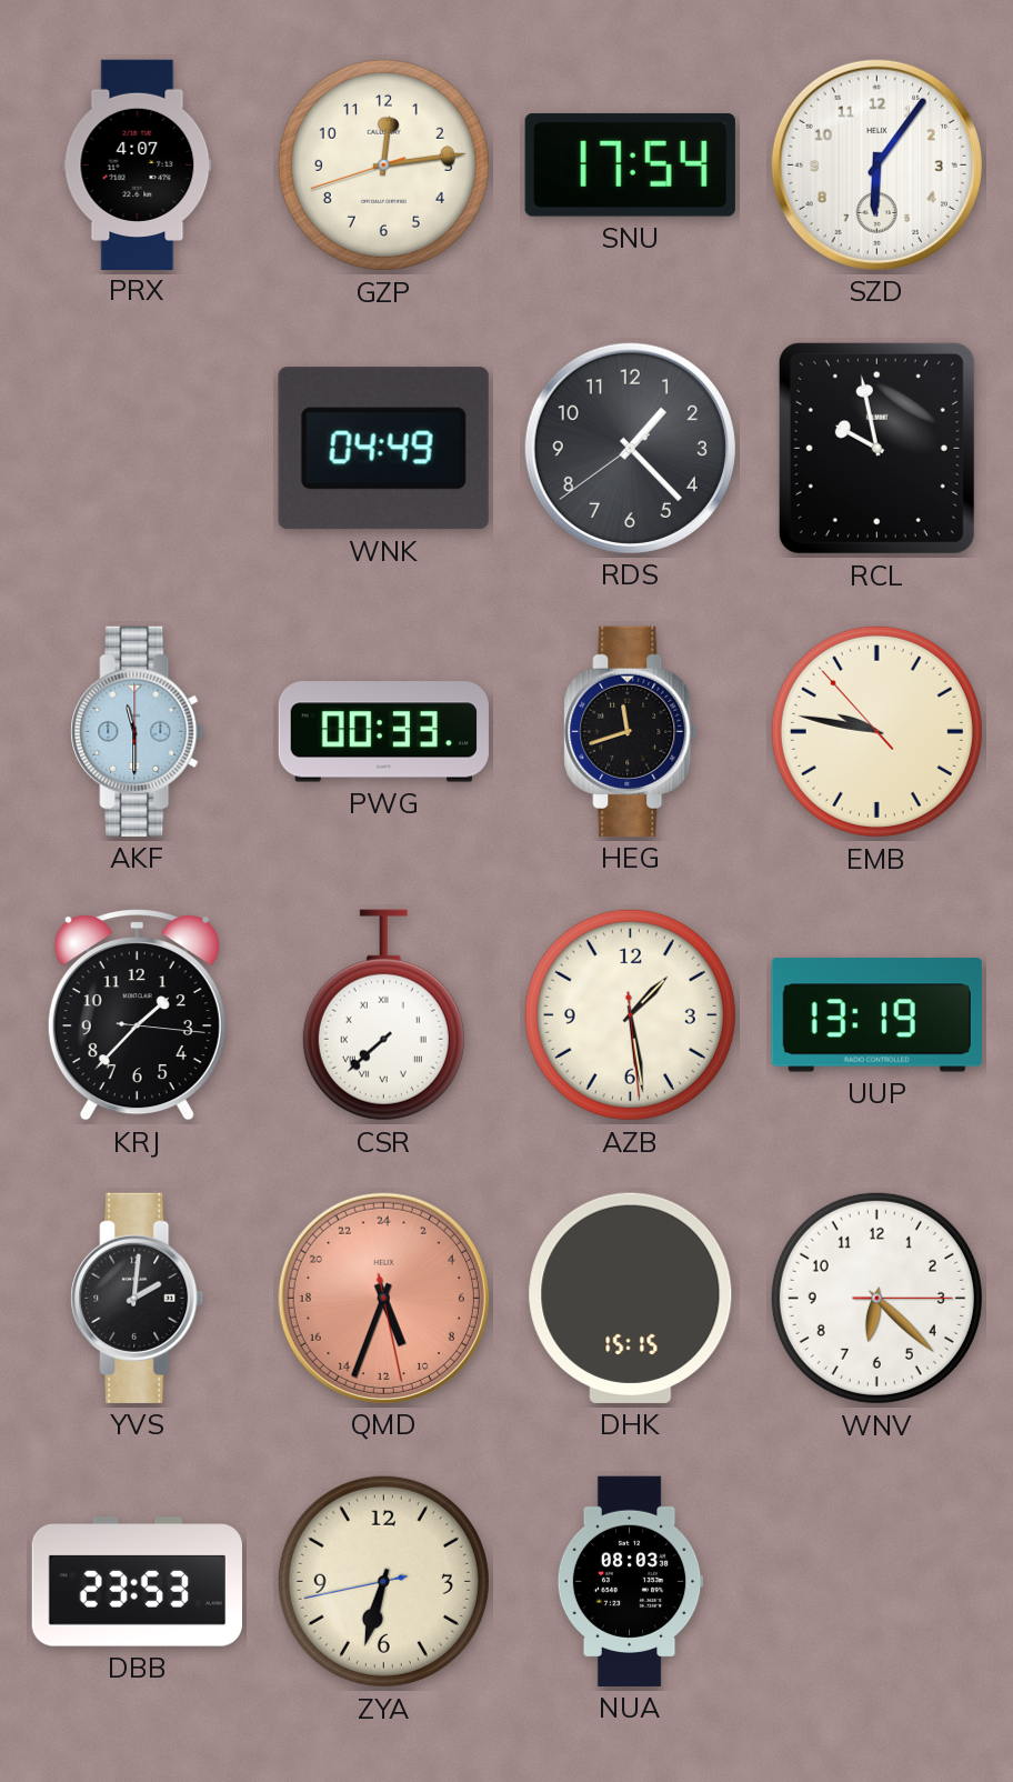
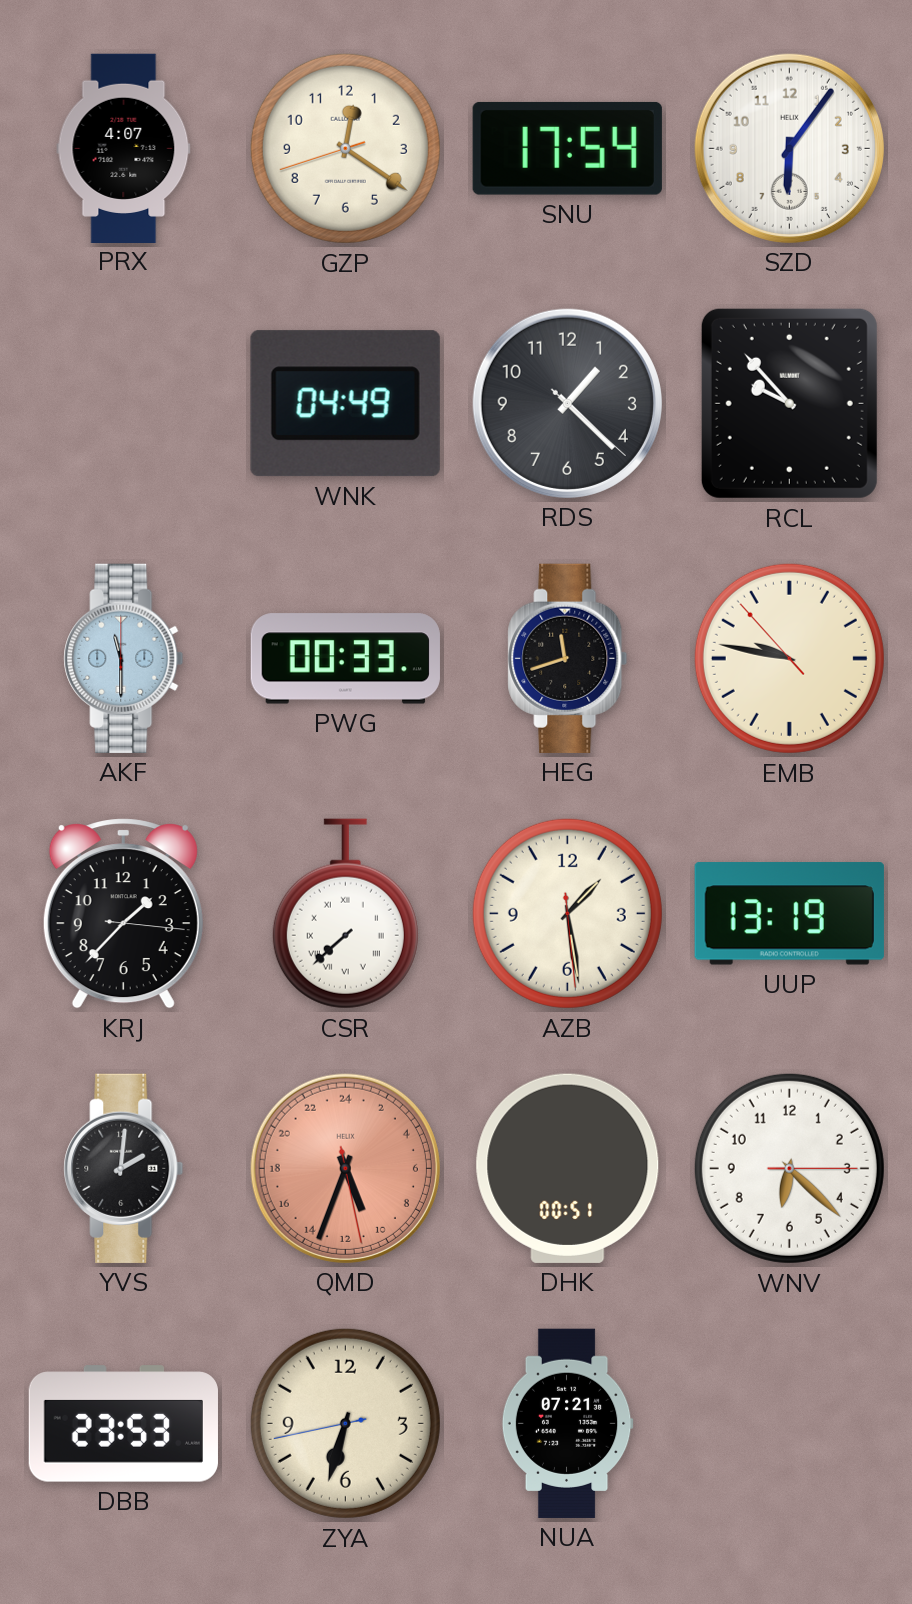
GZP: 12:13 -> 12:20
RDS: 1:22:39 -> 1:22:22
RCL: 9:58 -> 9:53
DHK: 15:15 -> 00:51
NUA: 08:03 -> 07:21
